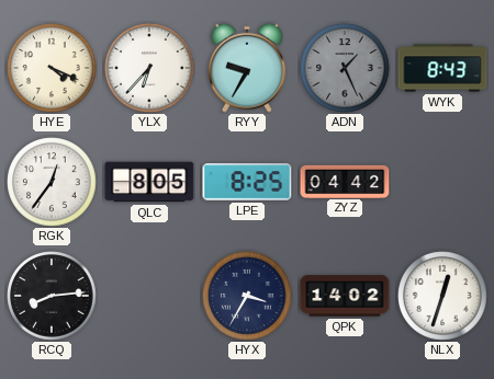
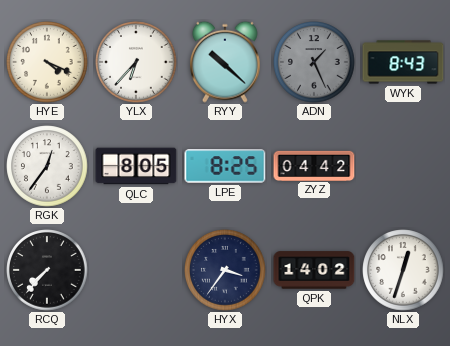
RYY: 9:35 -> 10:22
RCQ: 8:14 -> 7:37
HYX: 3:35 -> 3:36
